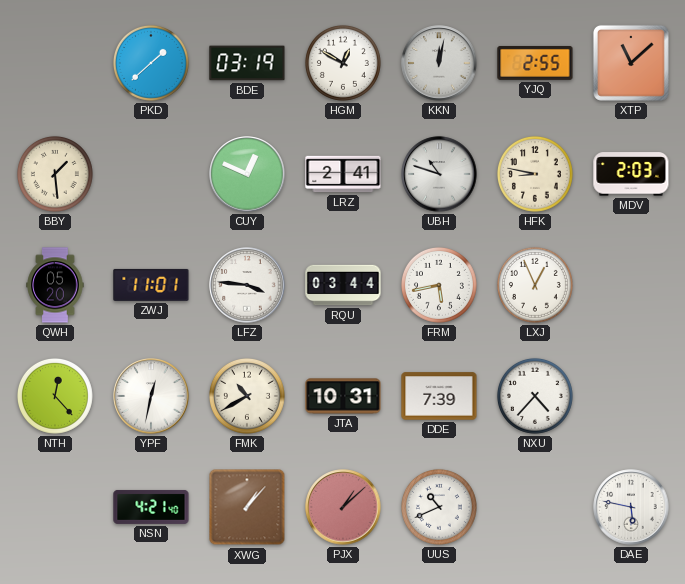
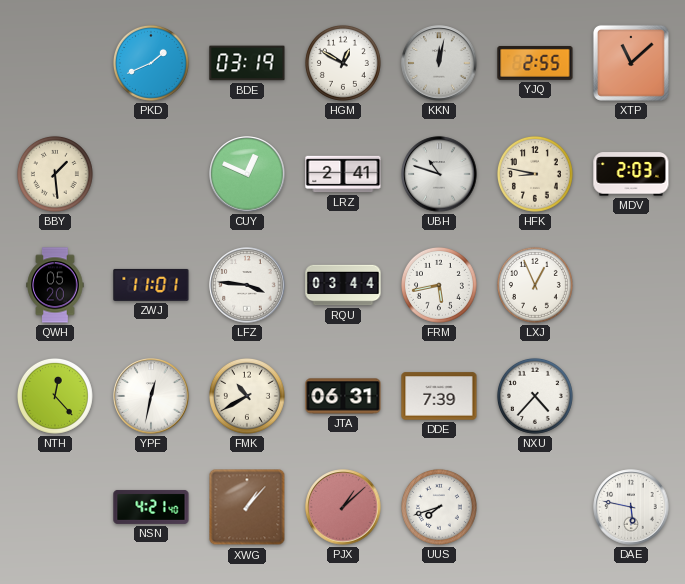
PKD: 1:38 -> 1:41
JTA: 10:31 -> 06:31
UUS: 10:41 -> 7:42
